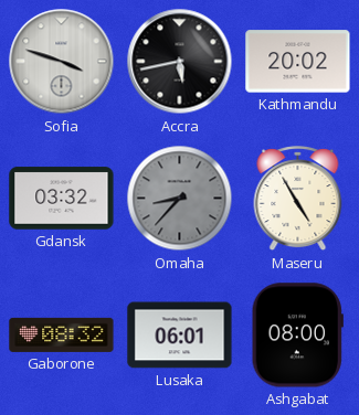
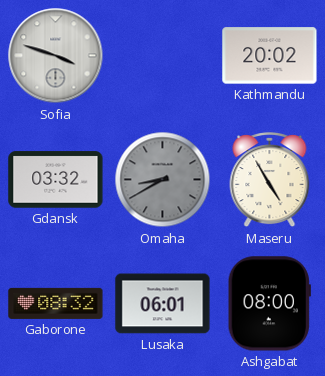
Accra: 5:43 -> none
Omaha: 8:37 -> 8:40
